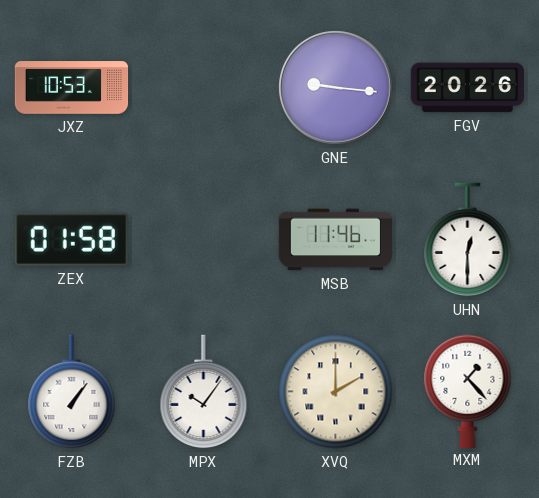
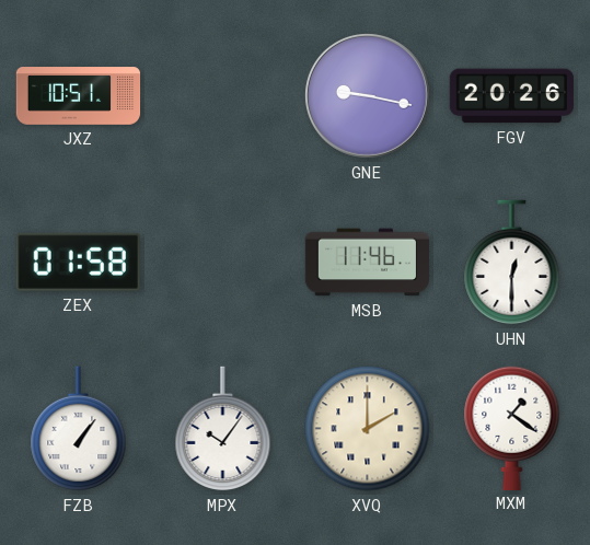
JXZ: 10:53 -> 10:51
GNE: 9:16 -> 9:17
MXM: 1:23 -> 1:21
